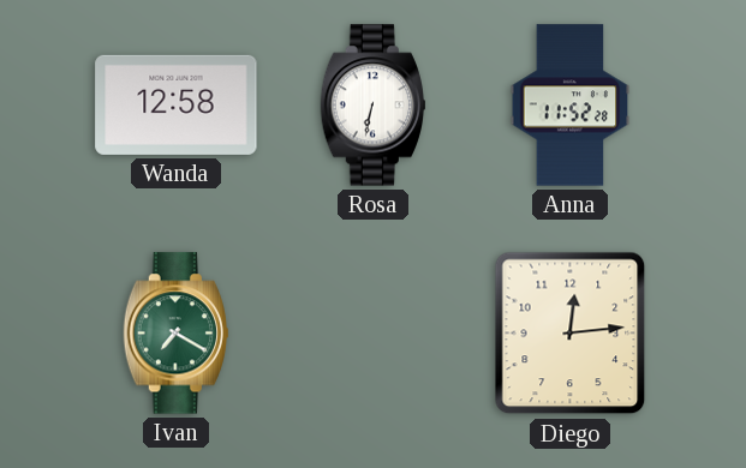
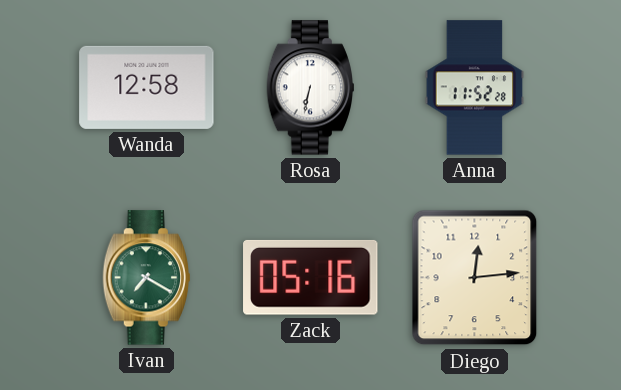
Zack: none -> 05:16
